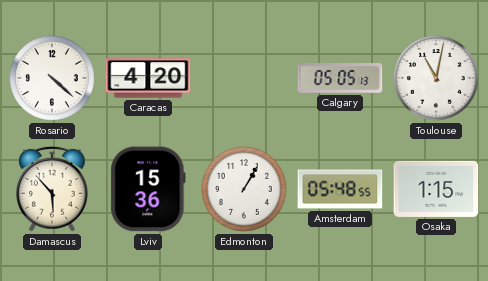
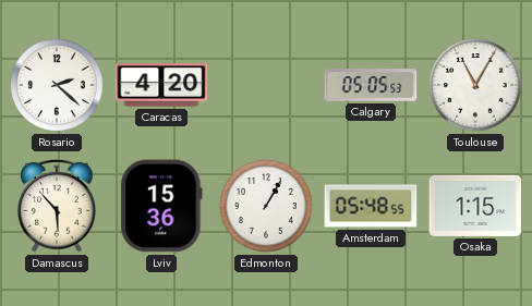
Rosario: 4:22 -> 2:22
Calgary: 05:05:13 -> 05:05:53
Toulouse: 11:02 -> 11:05
